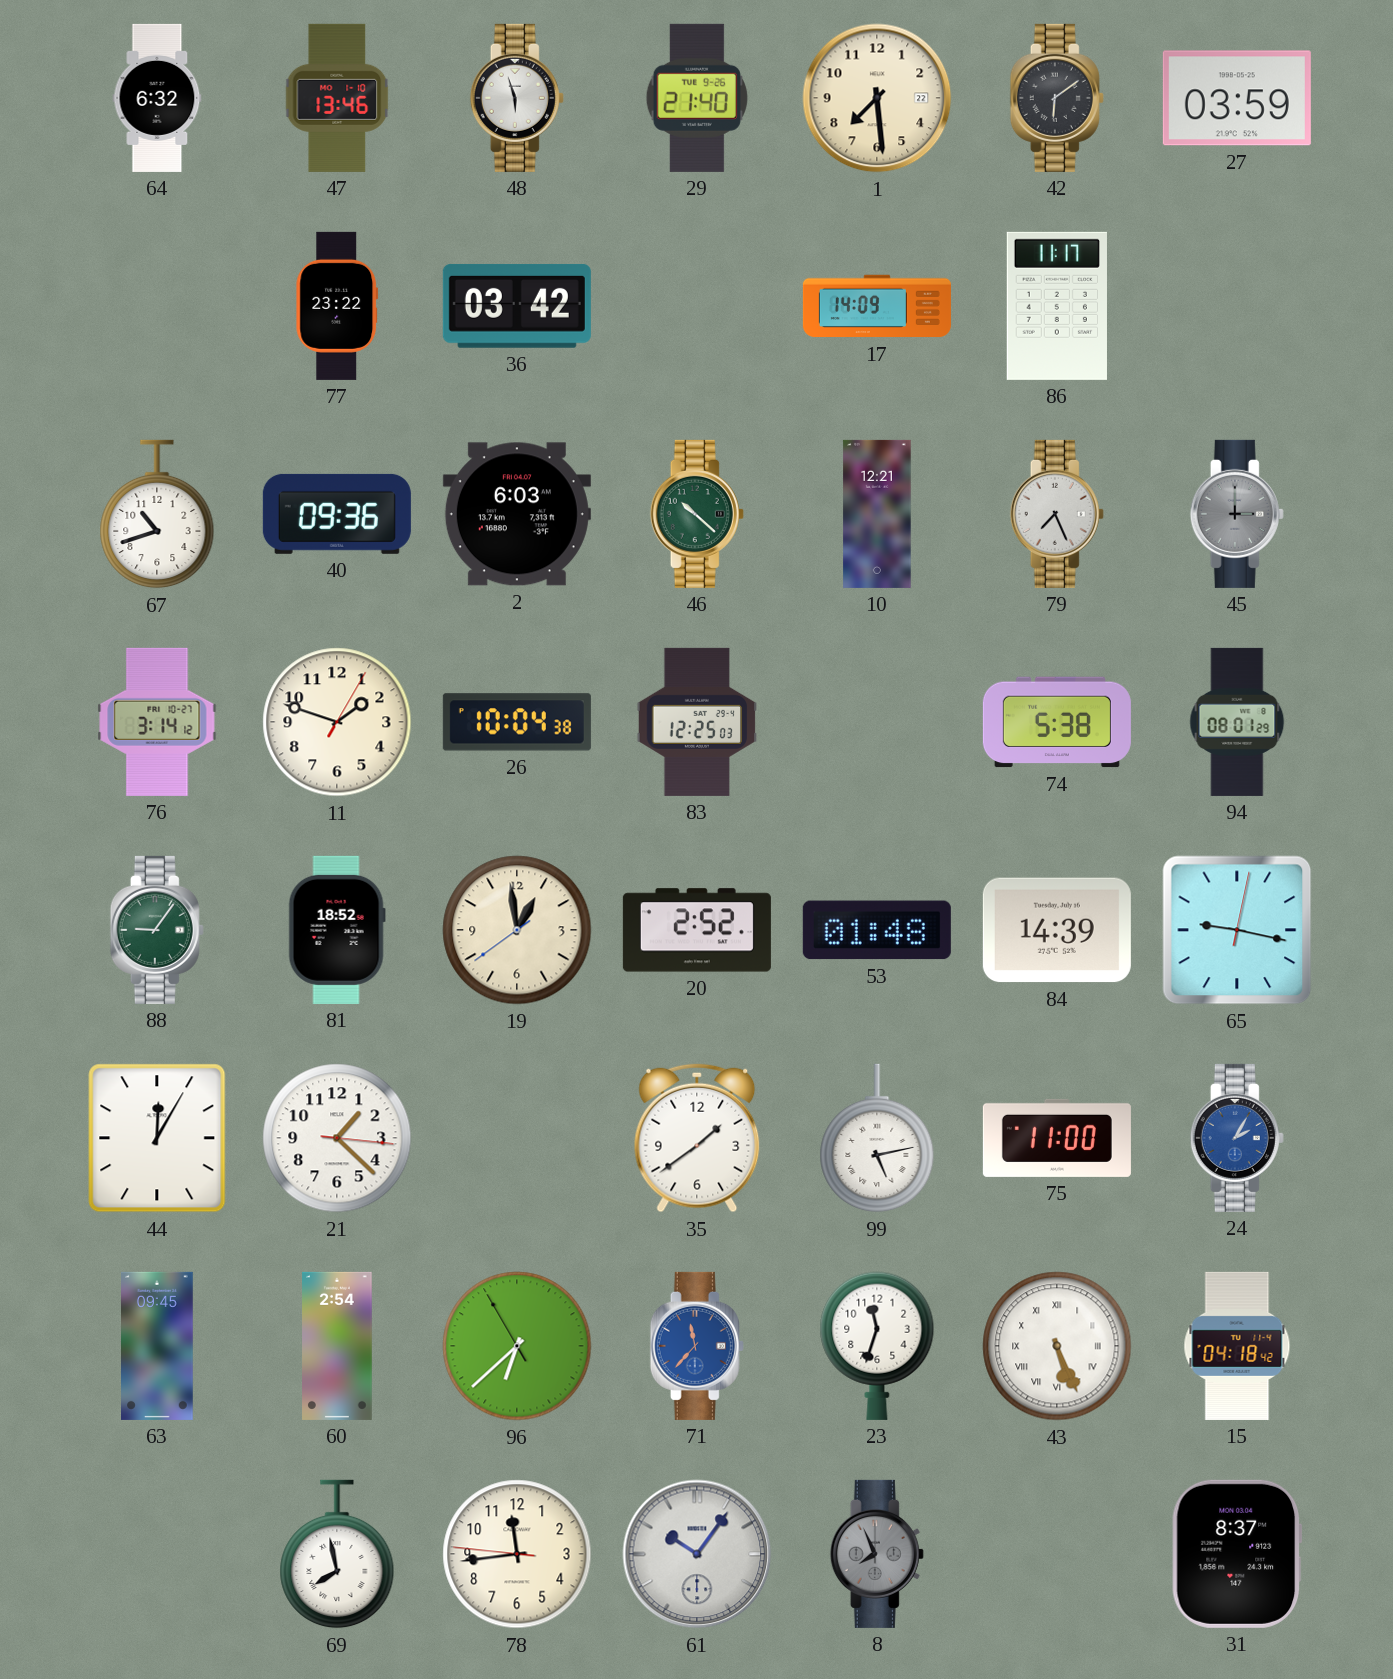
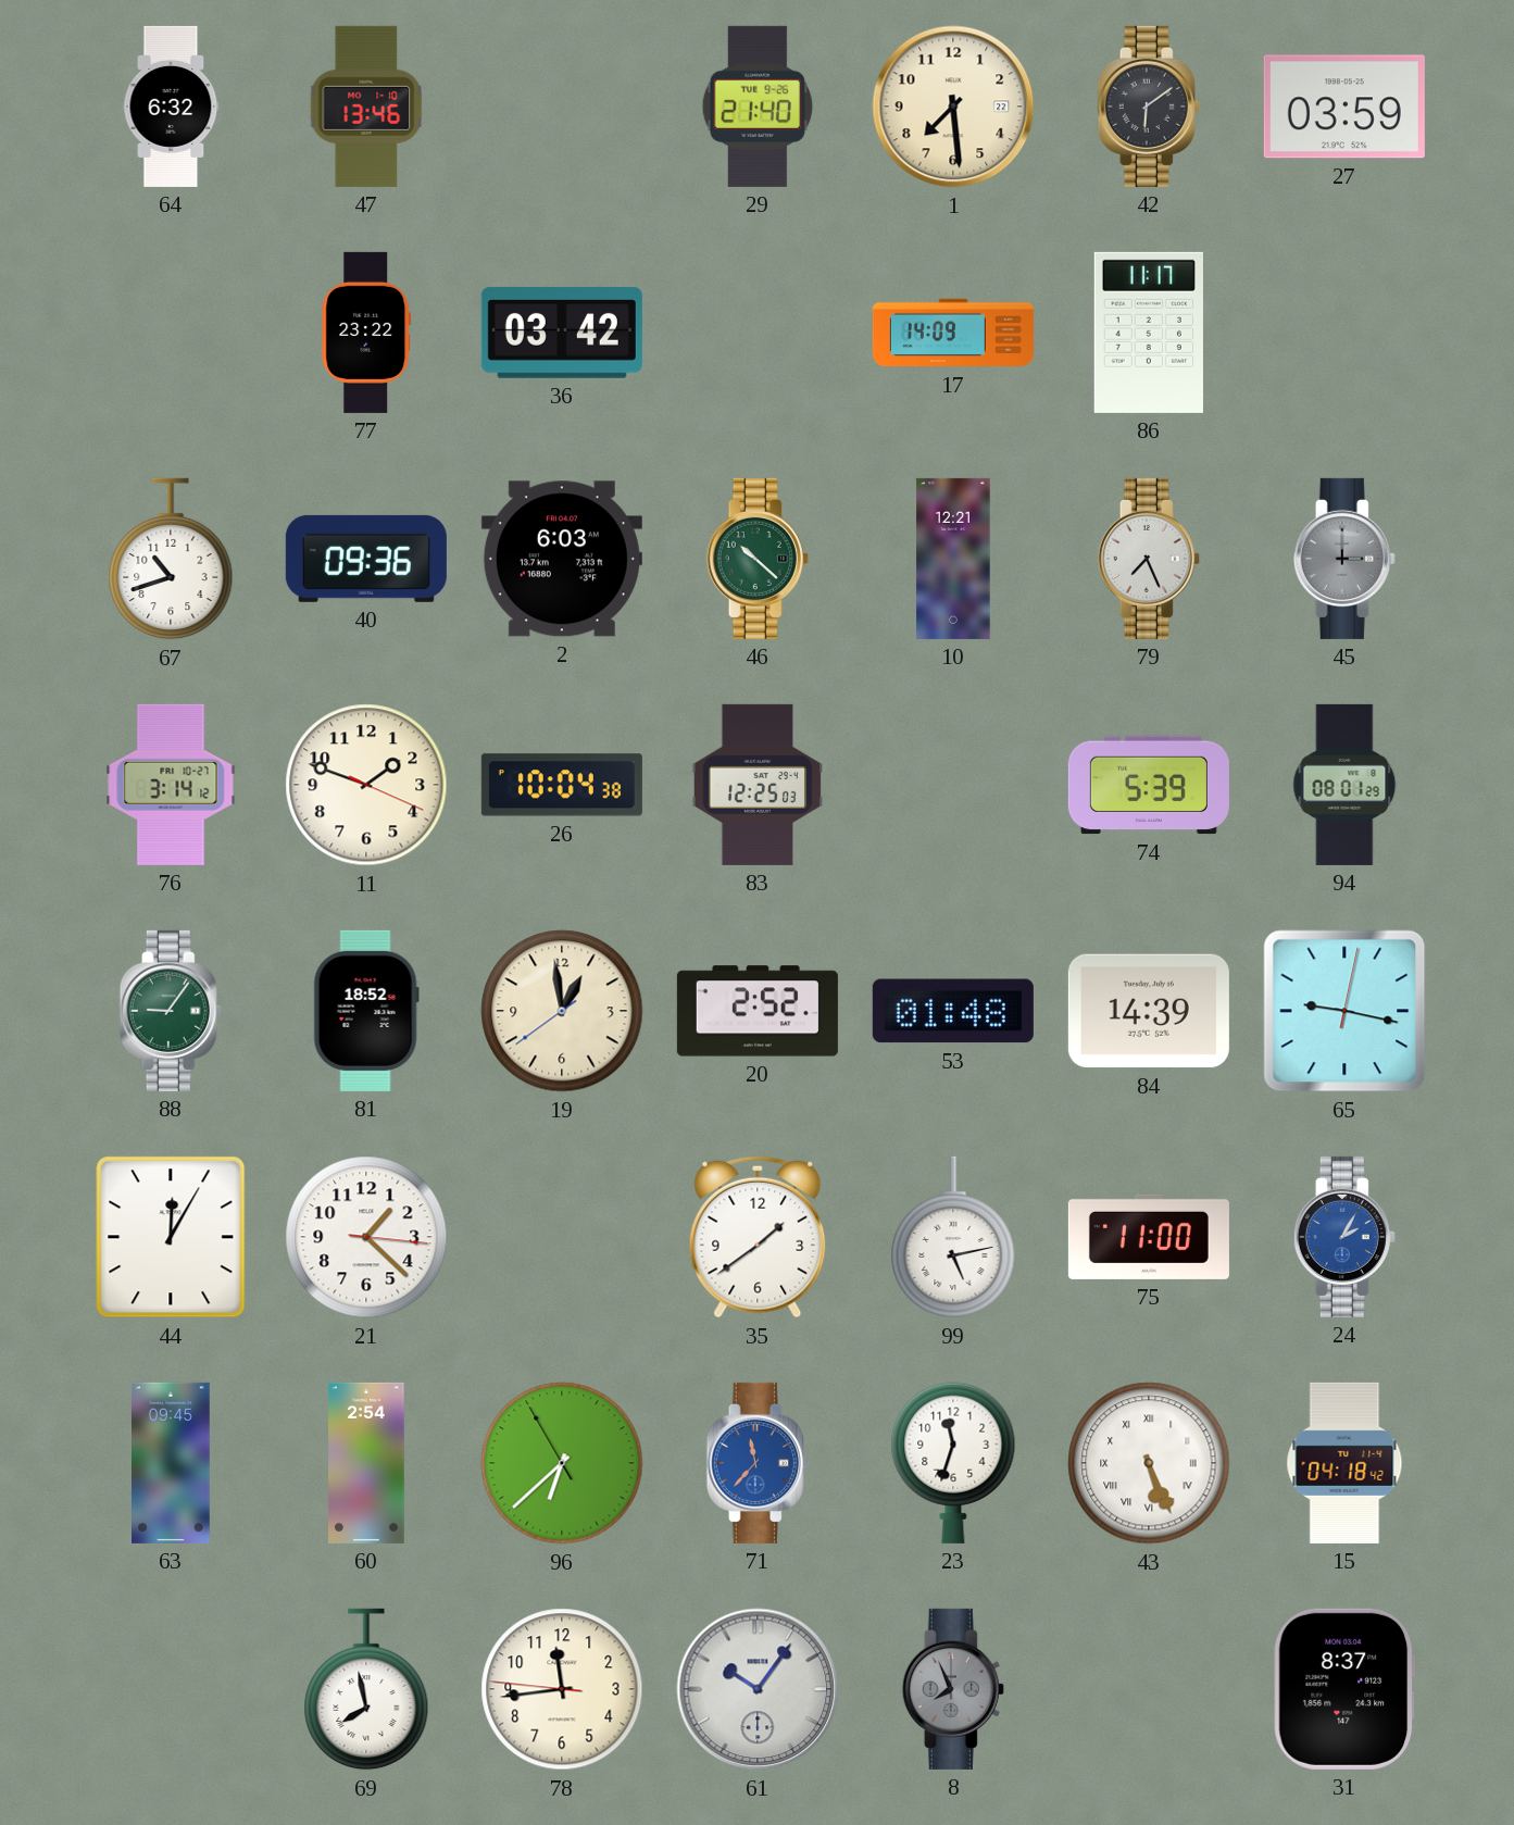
48: 5:57 -> none
11: 1:48:05 -> 1:48:19
74: 5:38 -> 5:39
